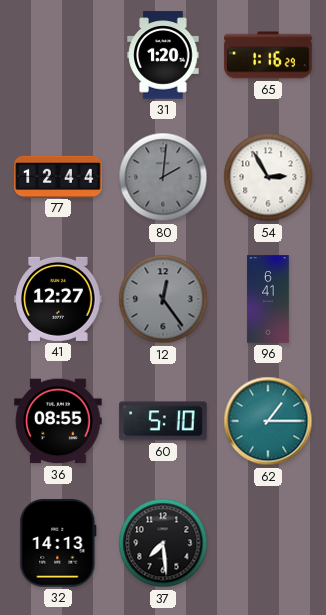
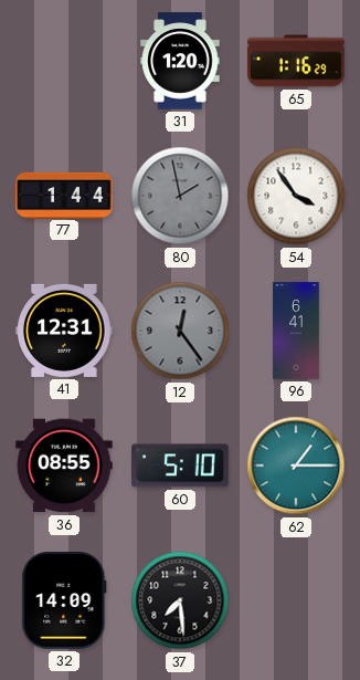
77: 12:44 -> 1:44
80: 2:01 -> 1:58
54: 2:55 -> 3:54
41: 12:27 -> 12:31
32: 14:13 -> 14:09
